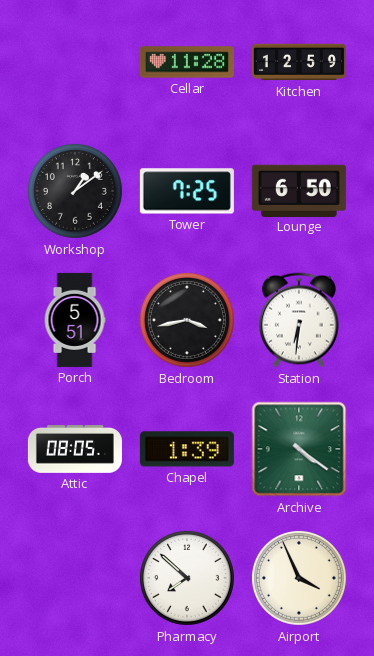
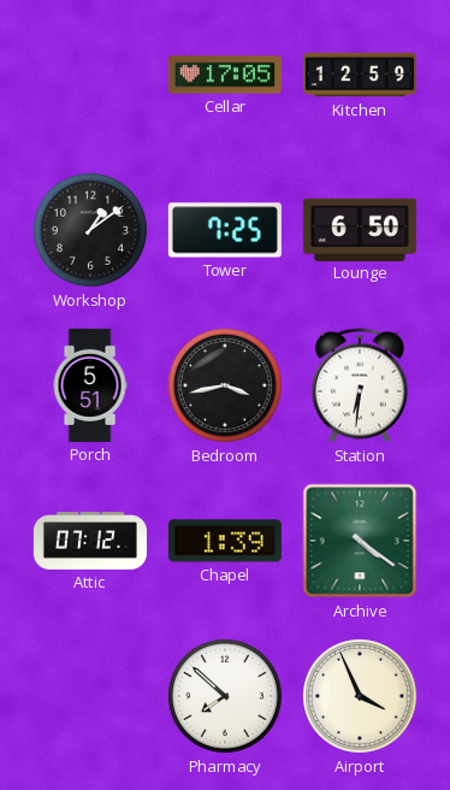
Cellar: 11:28 -> 17:05
Attic: 08:05 -> 07:12
